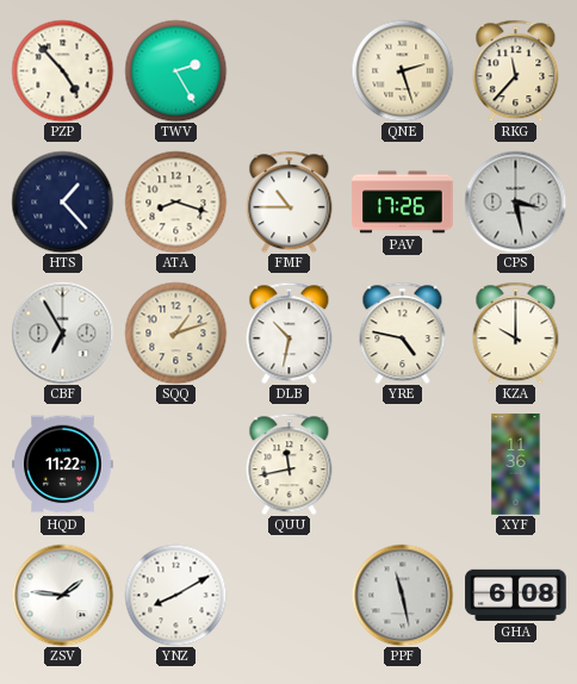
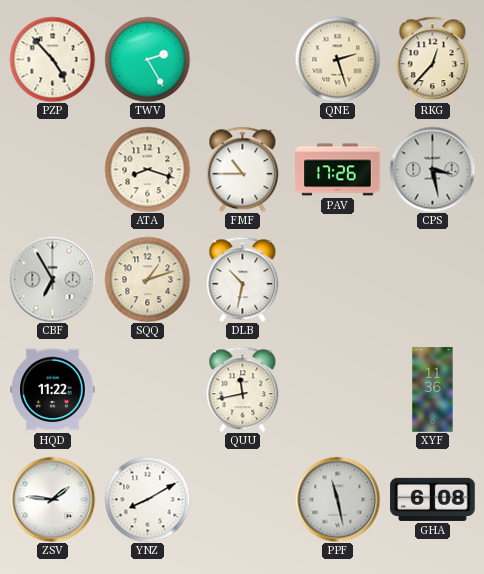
RKG: 11:37 -> 12:37
HTS: 1:23 -> none
YRE: 4:47 -> none
KZA: 10:00 -> none
